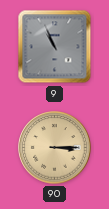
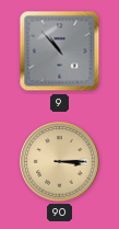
9: 10:56 -> 10:53
